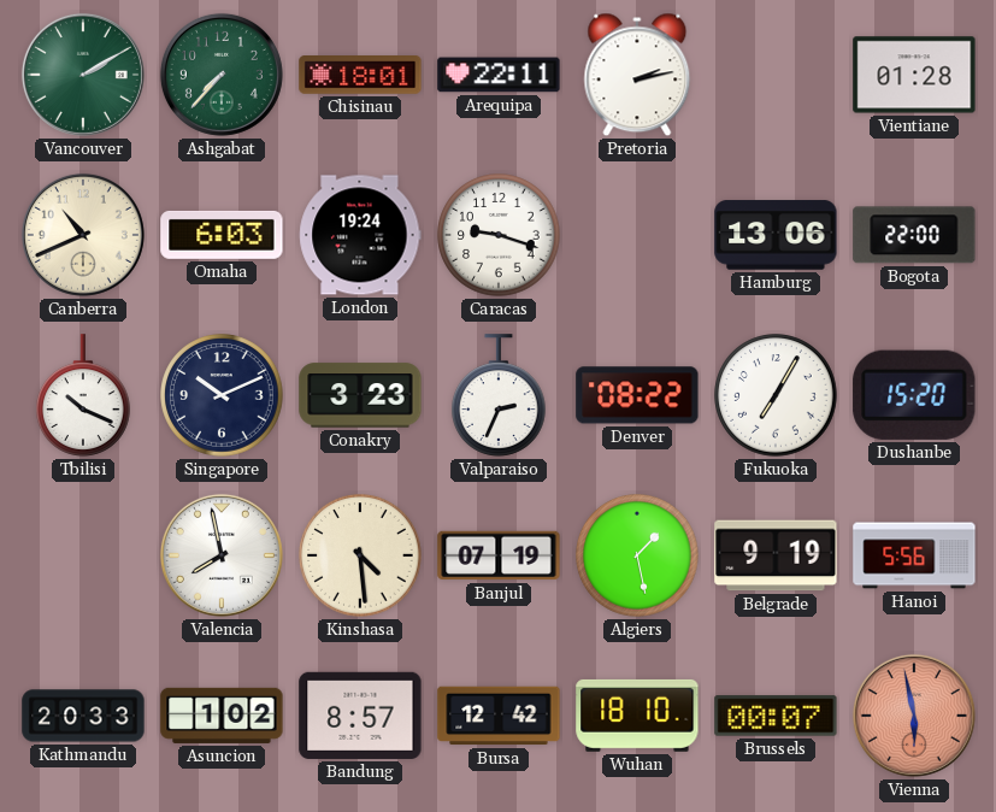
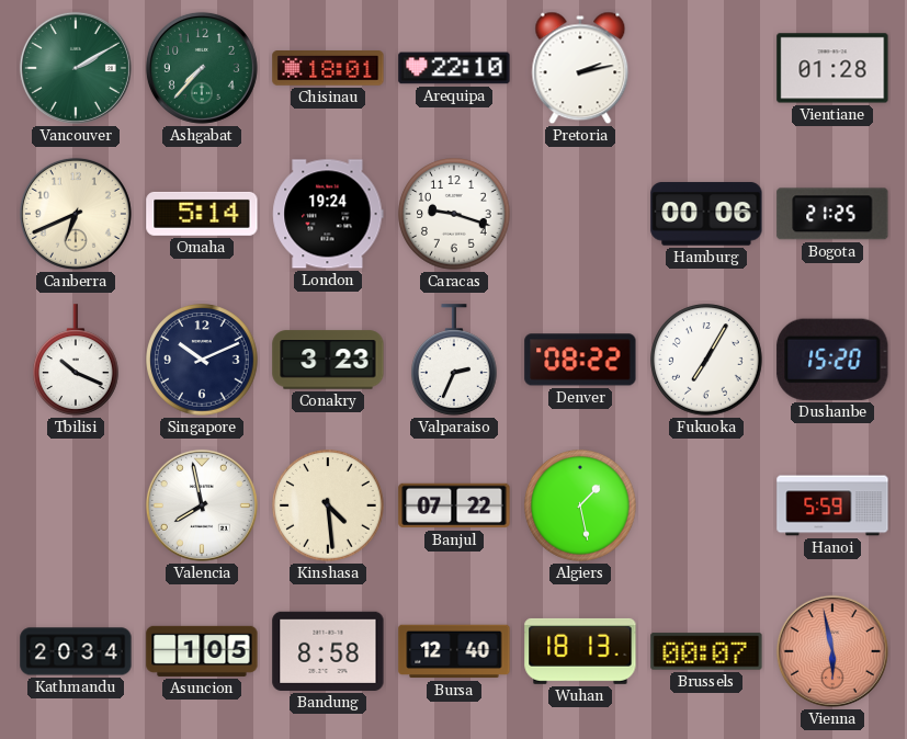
Arequipa: 22:11 -> 22:10
Canberra: 10:41 -> 6:41
Omaha: 6:03 -> 5:14
Hamburg: 13:06 -> 00:06
Bogota: 22:00 -> 21:25
Banjul: 07:19 -> 07:22
Belgrade: 9:19 -> none
Hanoi: 5:56 -> 5:59
Kathmandu: 20:33 -> 20:34
Asuncion: 1:02 -> 1:05
Bandung: 8:57 -> 8:58
Bursa: 12:42 -> 12:40
Wuhan: 18:10 -> 18:13
